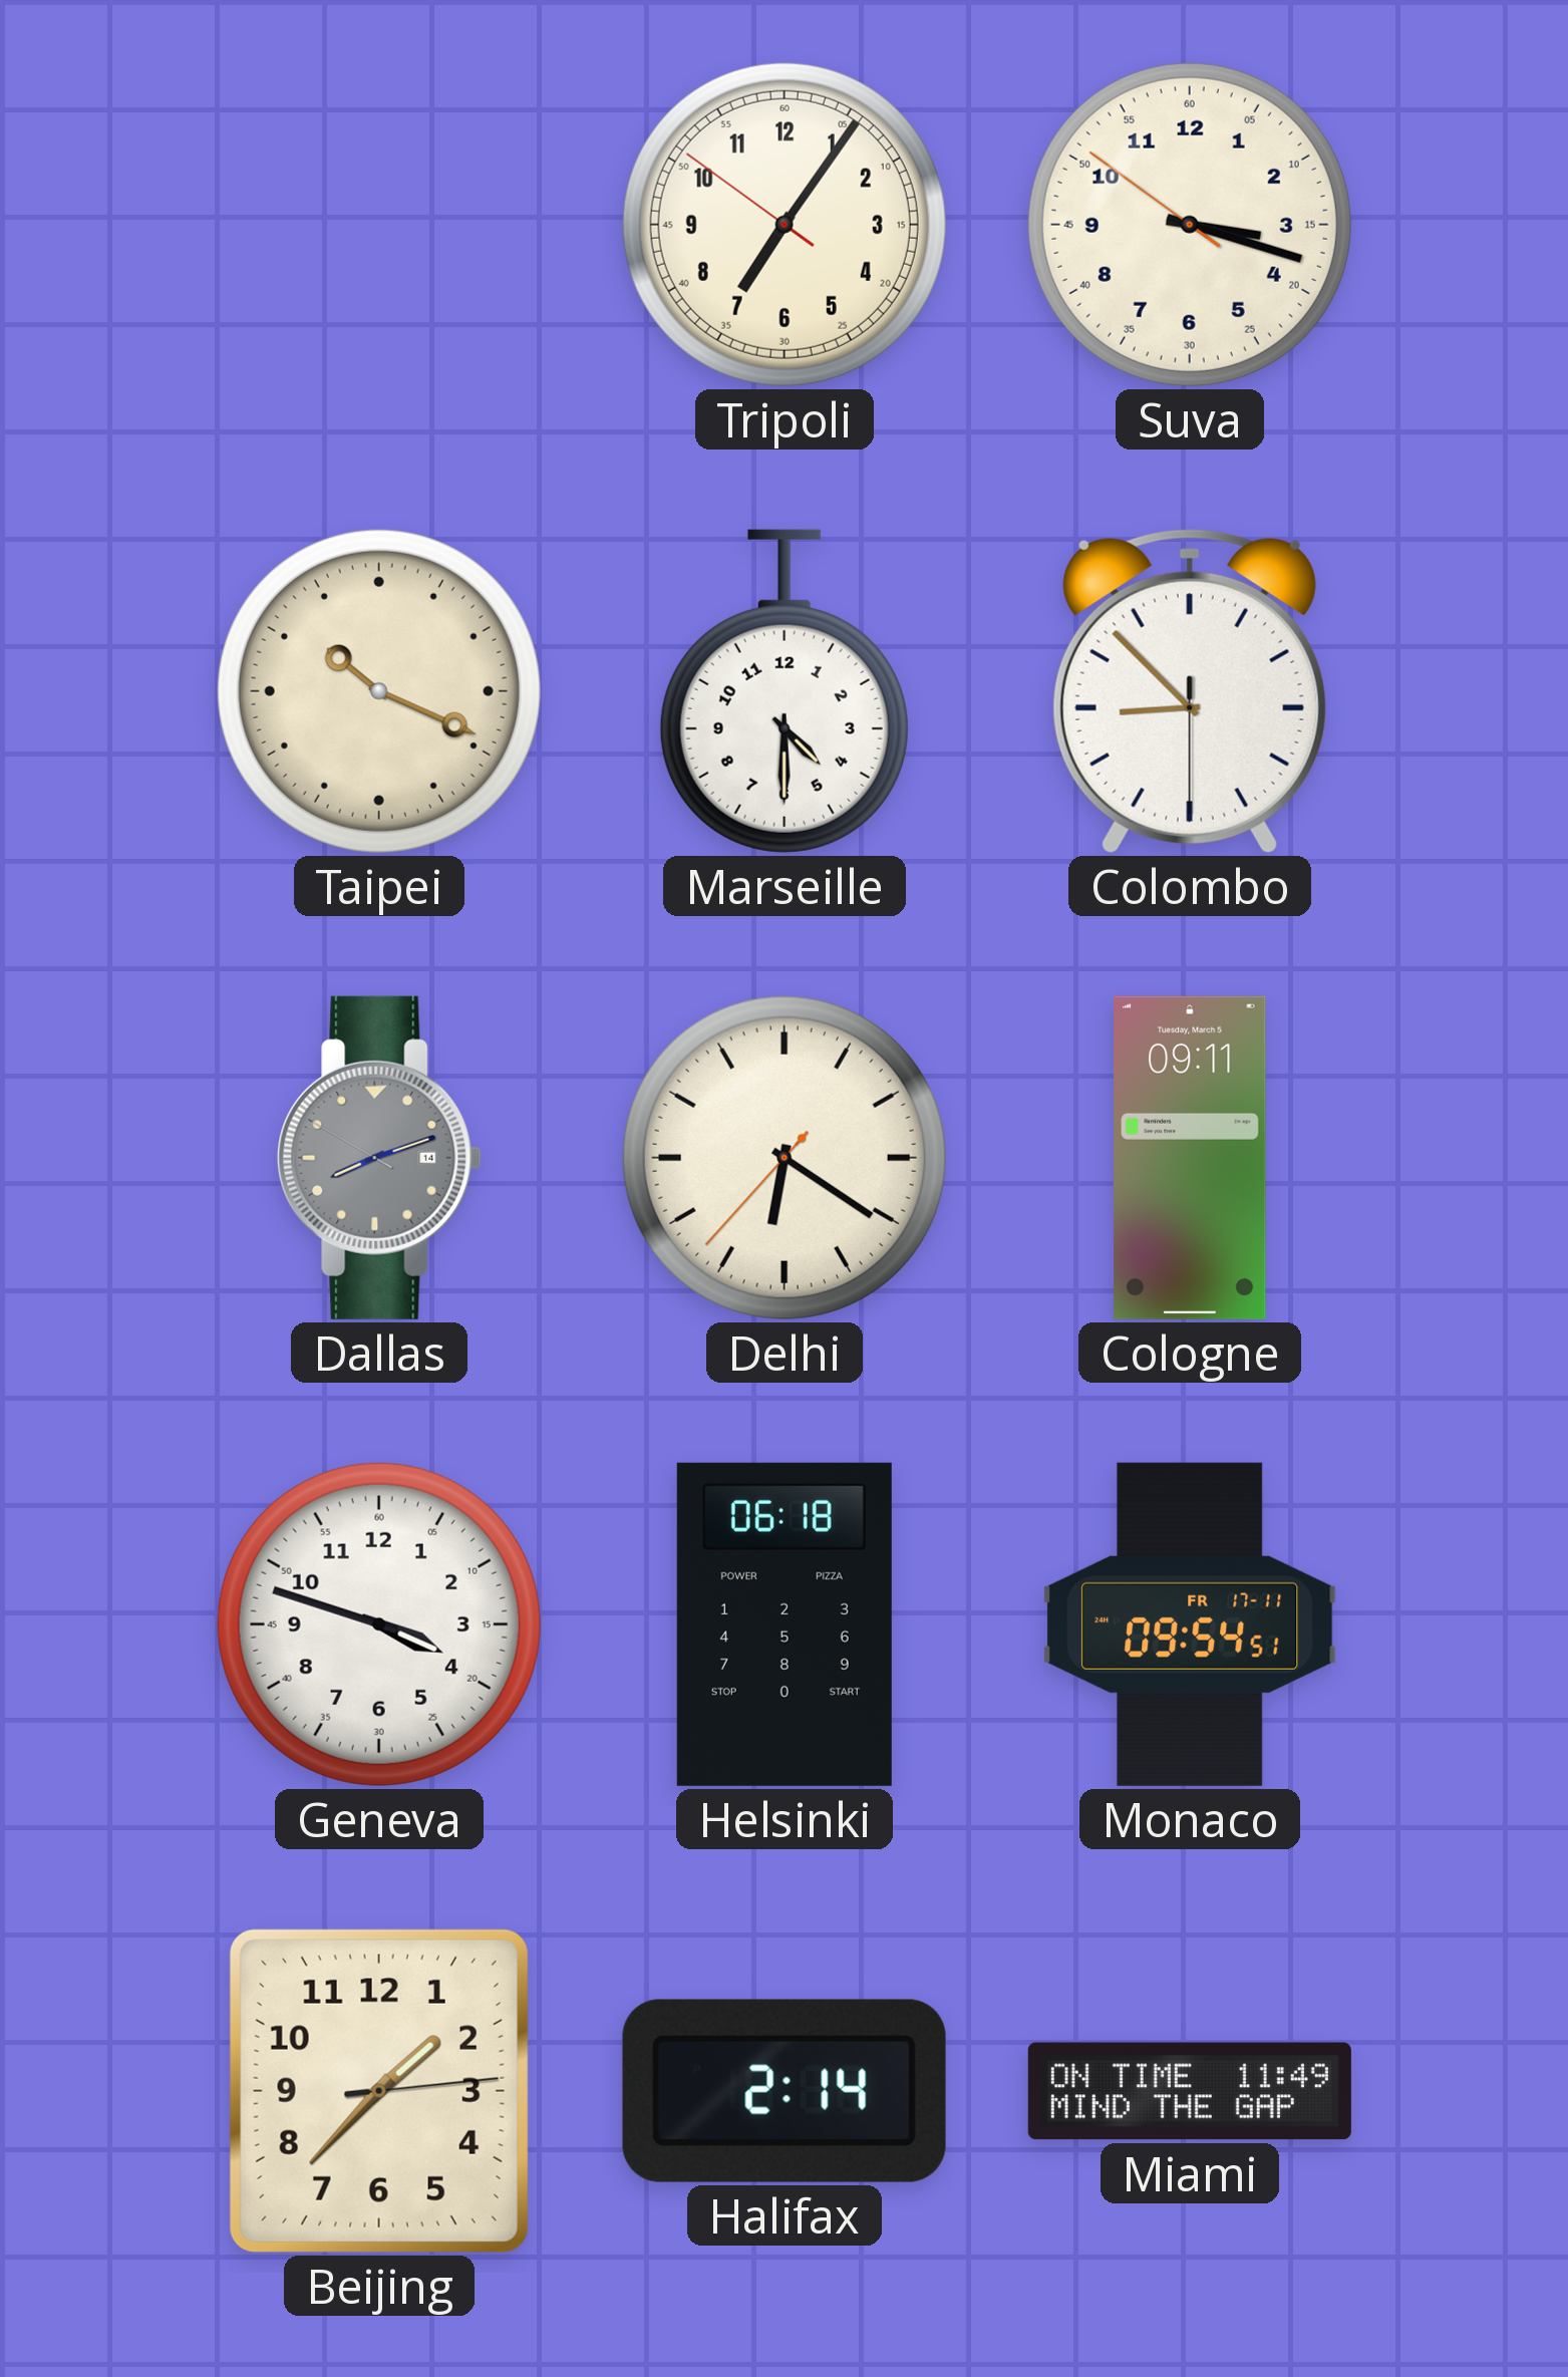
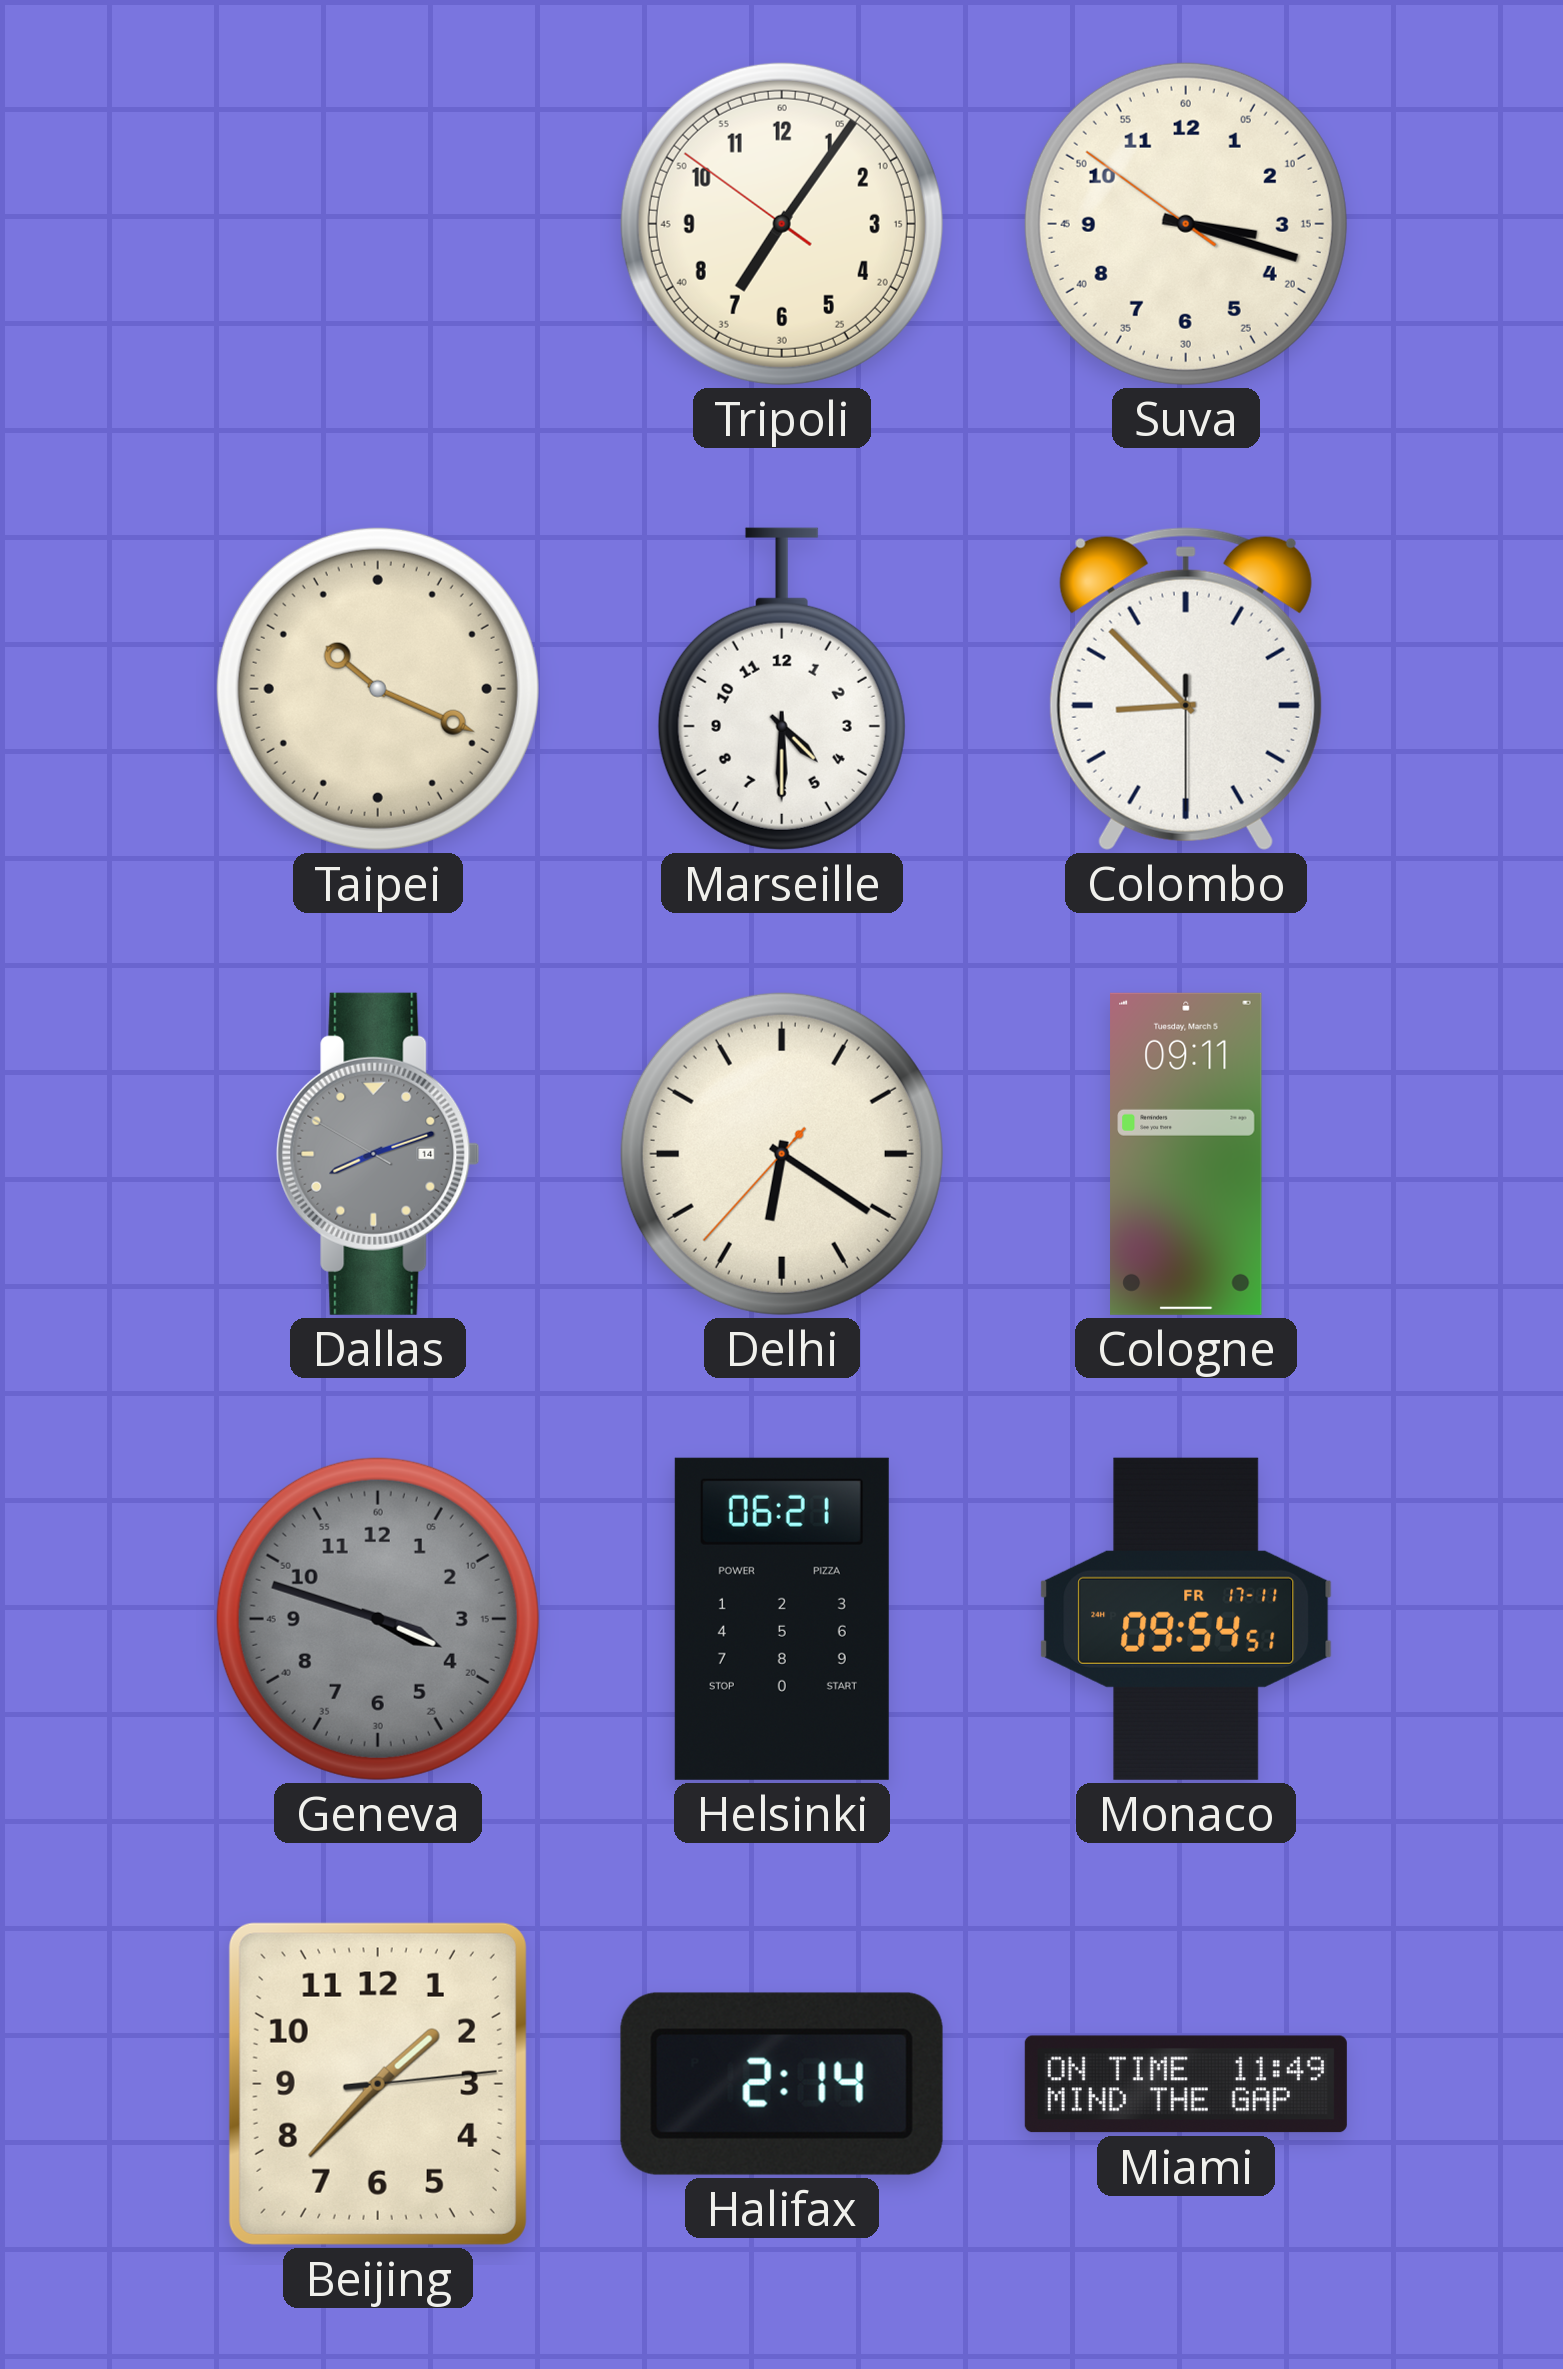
Geneva dial: white -> grey
Helsinki: 06:18 -> 06:21
